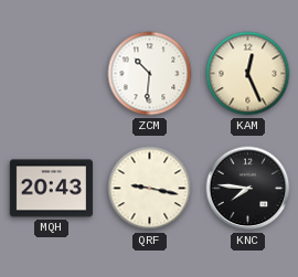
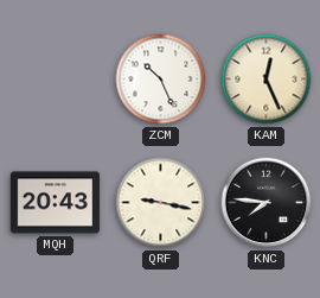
ZCM: 10:31 -> 10:26
